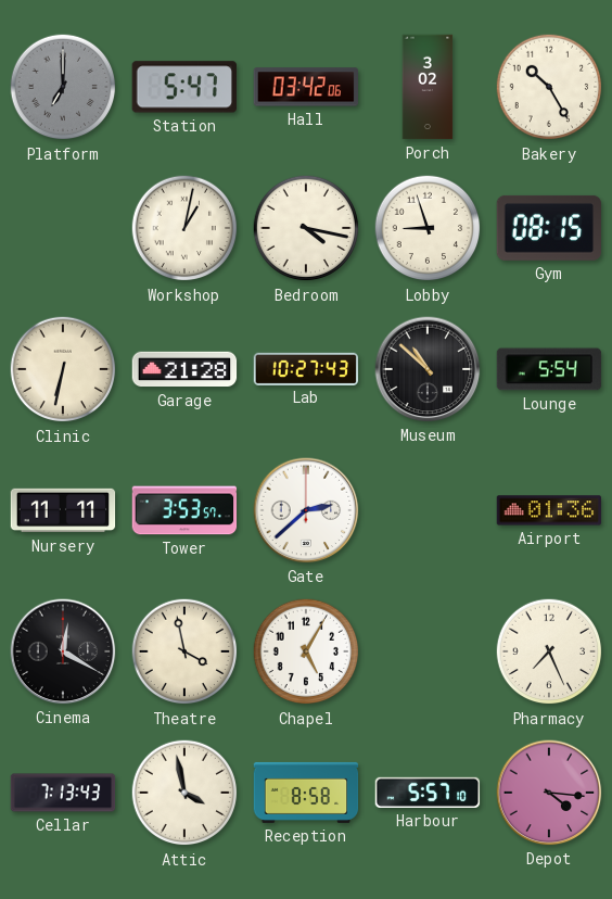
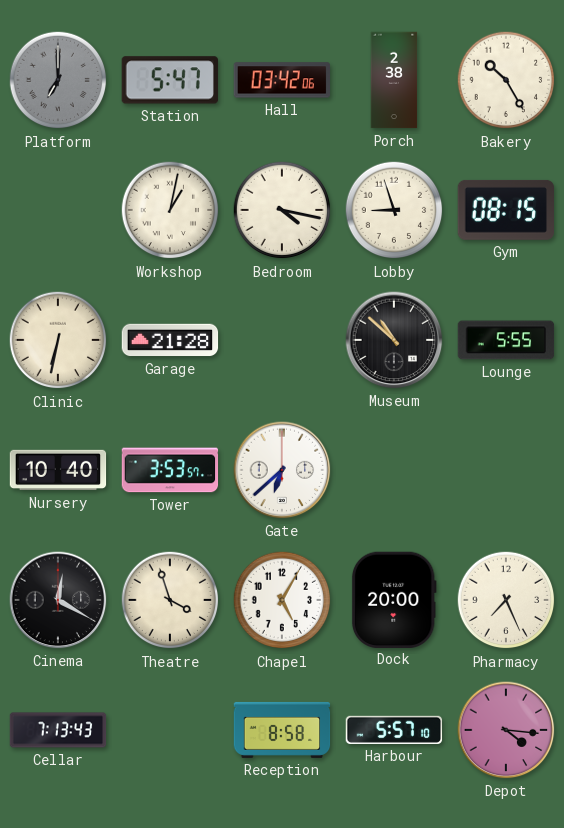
Porch: 3:02 -> 2:38
Lab: 10:27 -> none
Lounge: 5:54 -> 5:55
Nursery: 11:11 -> 10:40
Gate: 2:38 -> 6:38
Airport: 01:36 -> none
Theatre: 3:58 -> 3:57
Dock: none -> 20:00
Attic: 3:58 -> none
